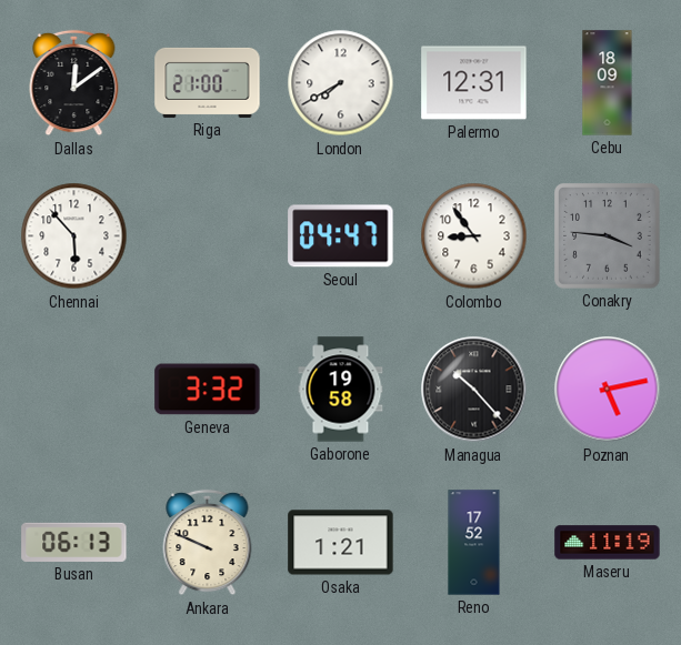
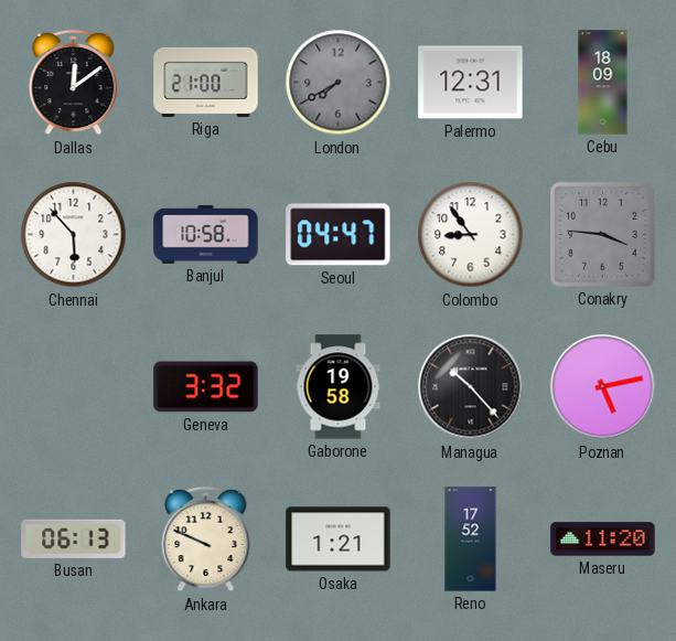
London dial: white -> grey
Banjul: none -> 10:58
Maseru: 11:19 -> 11:20
